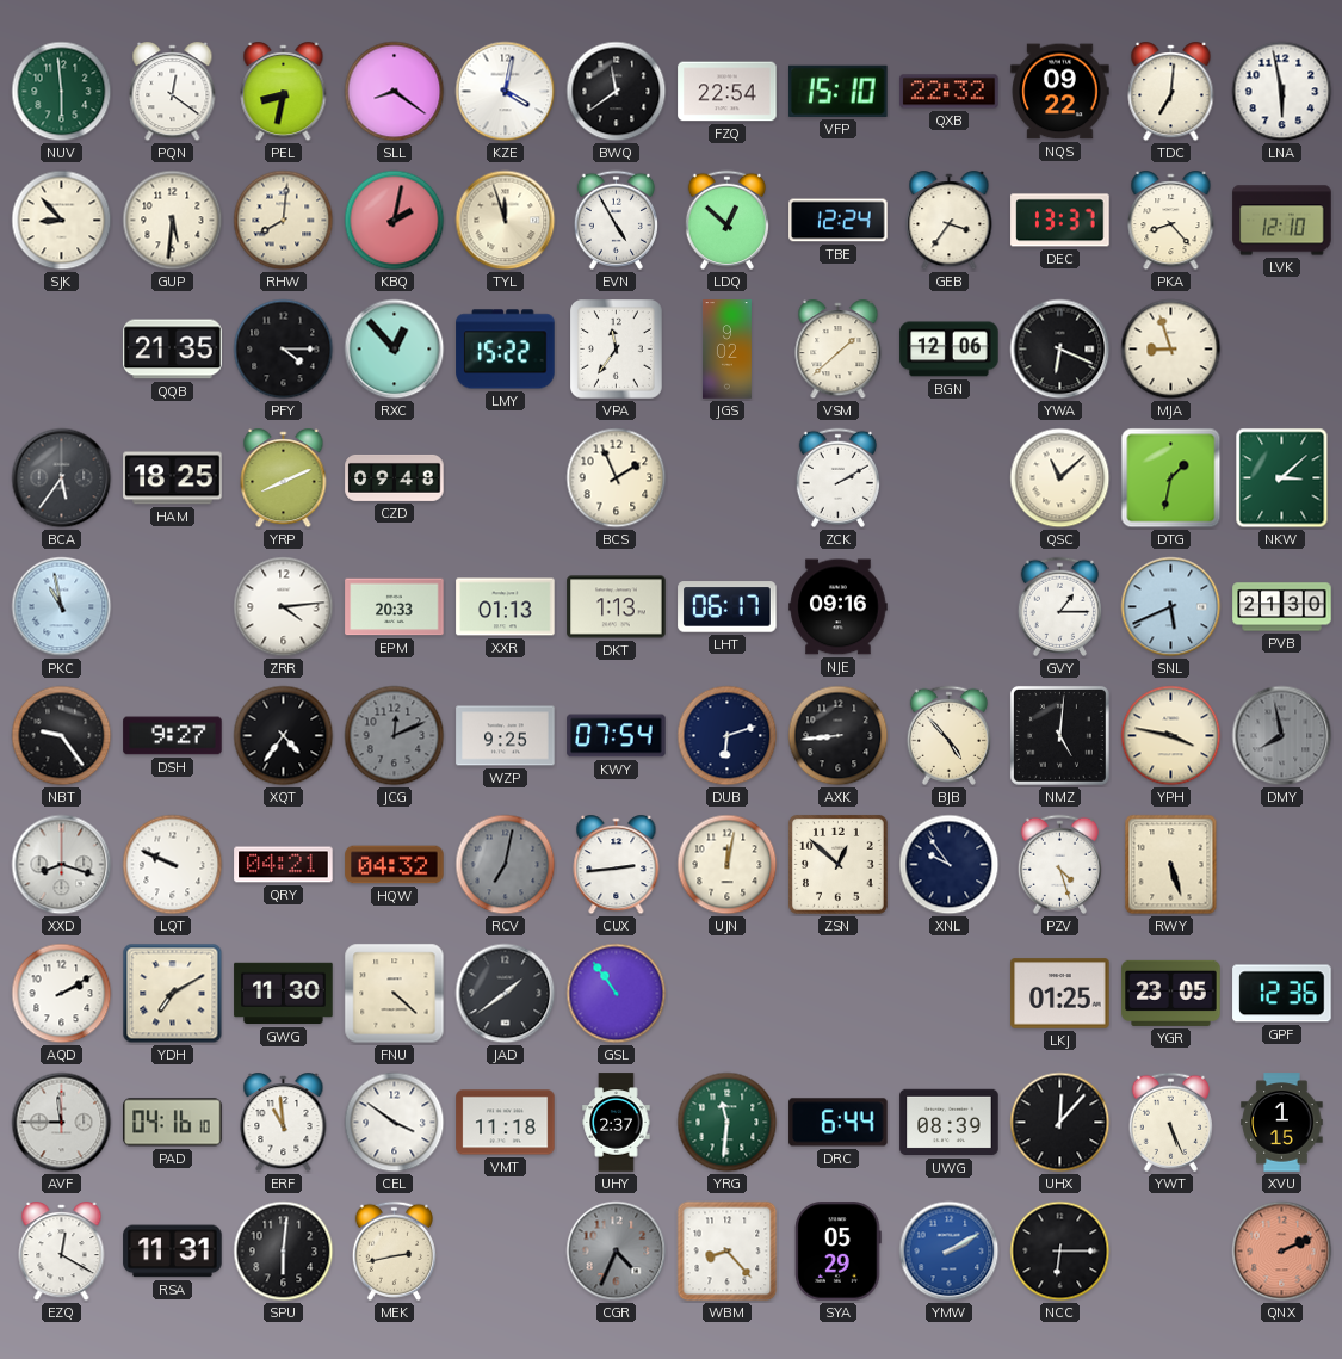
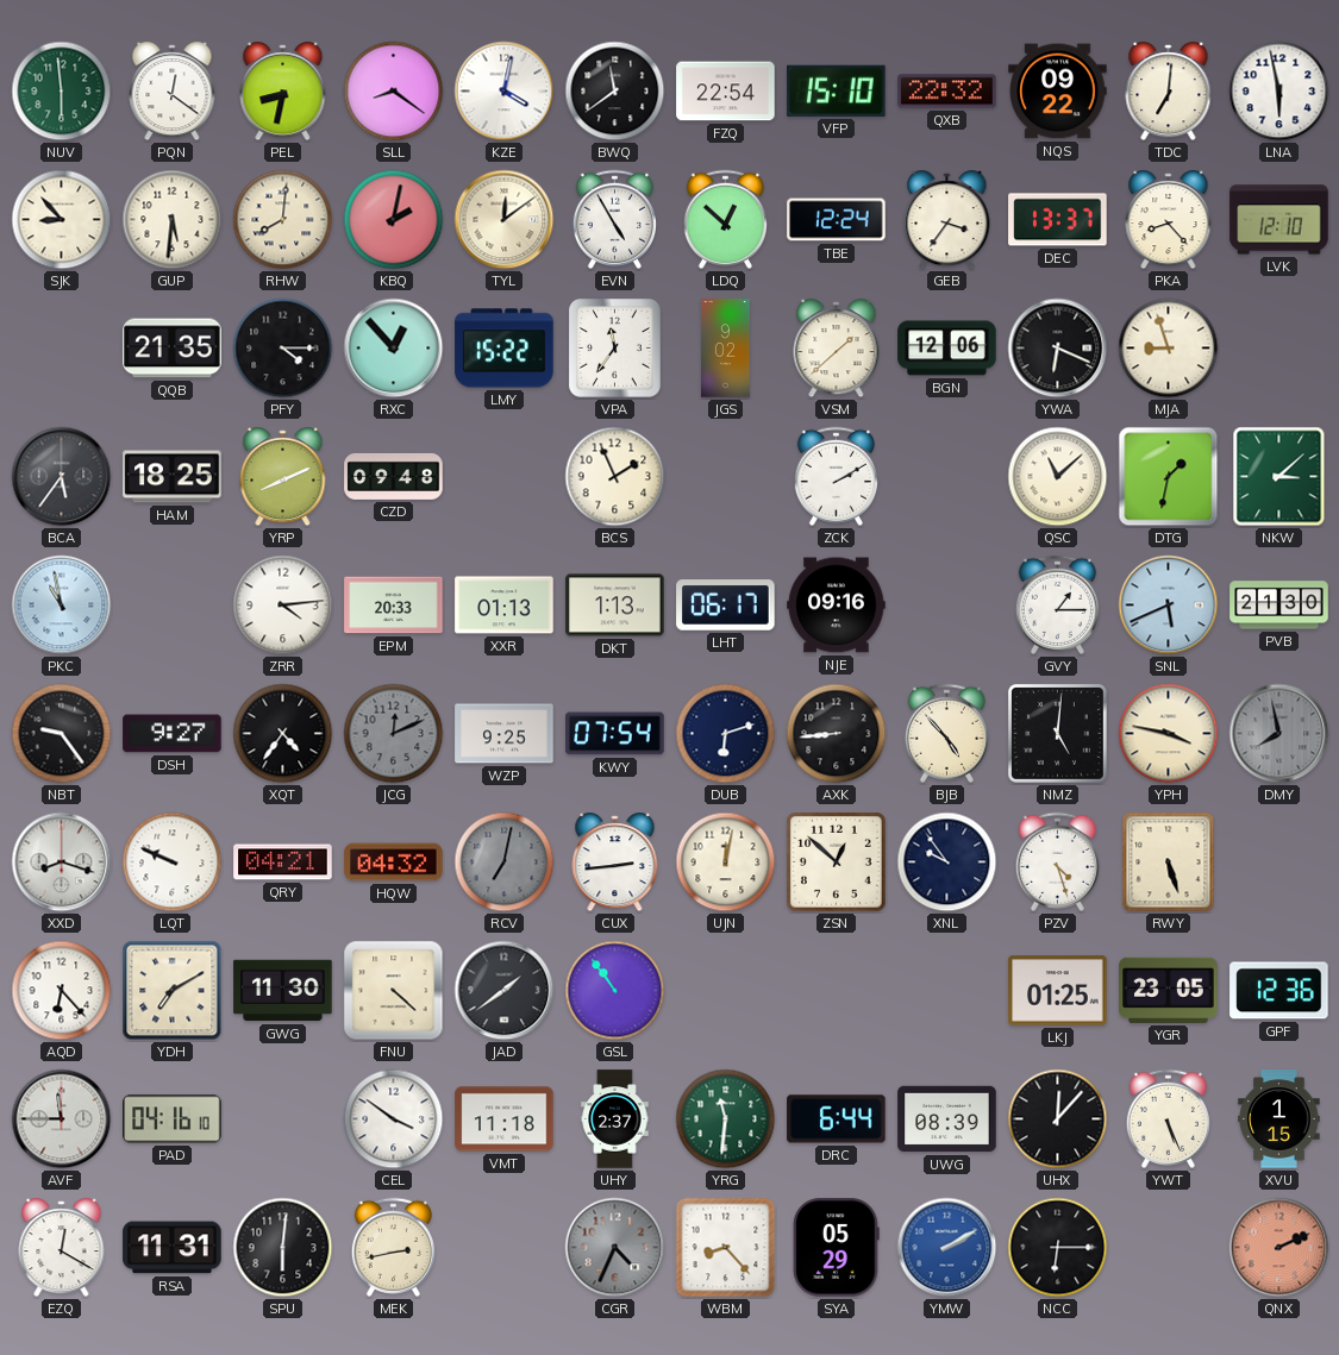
TYL: 11:57 -> 12:09
AQD: 2:10 -> 6:23
ERF: 10:59 -> none
